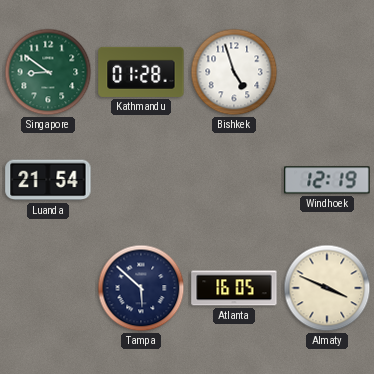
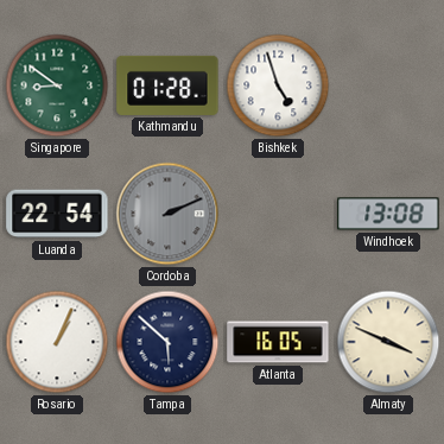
Luanda: 21:54 -> 22:54
Cordoba: none -> 2:11
Windhoek: 12:19 -> 13:08
Rosario: none -> 1:04
